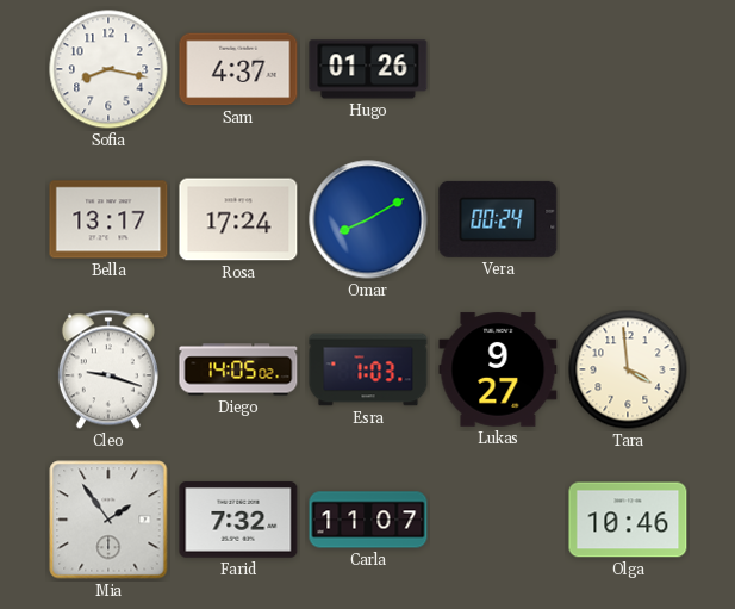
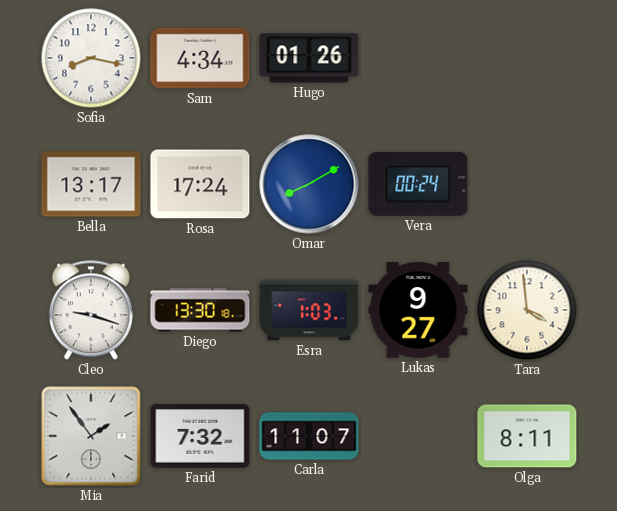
Sam: 4:37 -> 4:34
Diego: 14:05 -> 13:30
Olga: 10:46 -> 8:11
